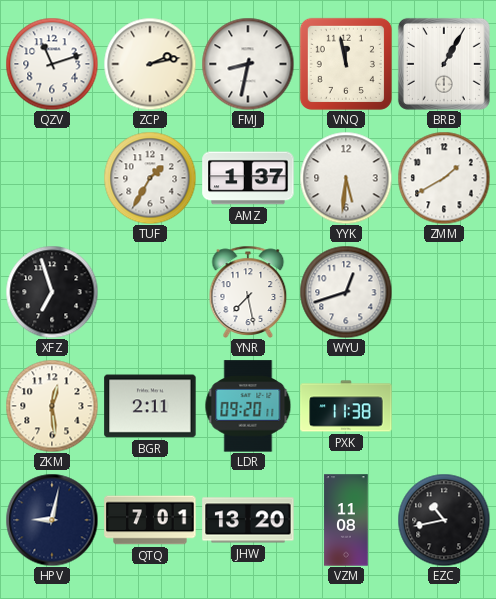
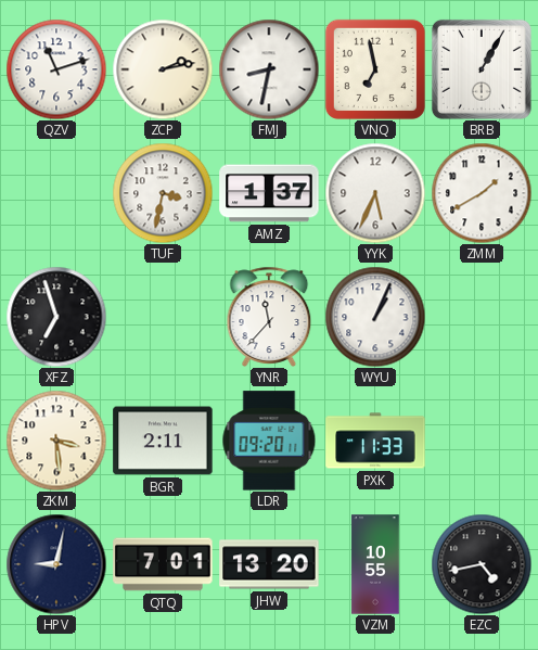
VNQ: 11:58 -> 6:58
TUF: 1:35 -> 3:32
YYK: 5:31 -> 5:34
YNR: 7:28 -> 11:37
WYU: 12:42 -> 1:04
ZKM: 12:29 -> 3:29
PXK: 11:38 -> 11:33
VZM: 11:08 -> 10:55
EZC: 10:43 -> 4:43
